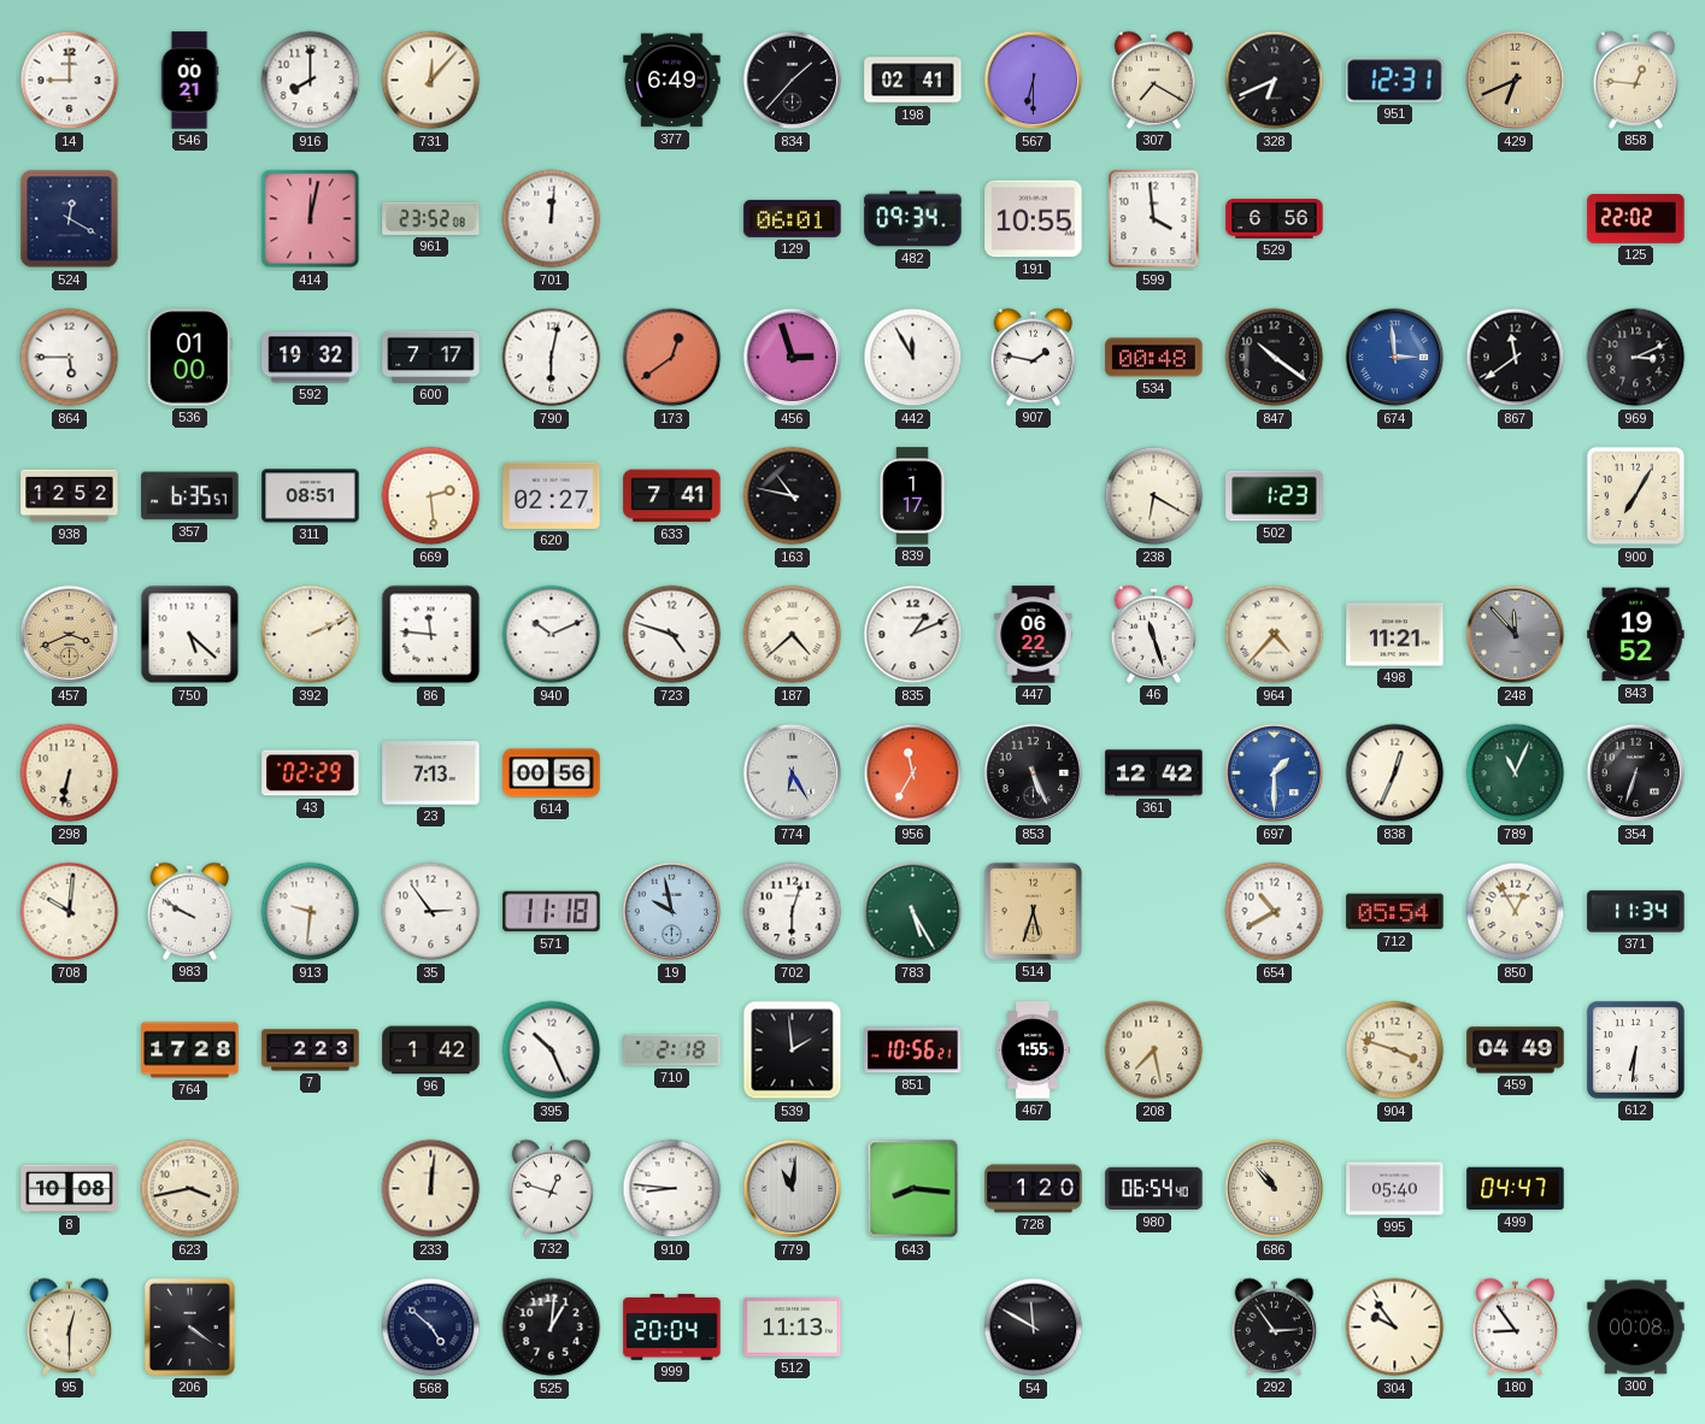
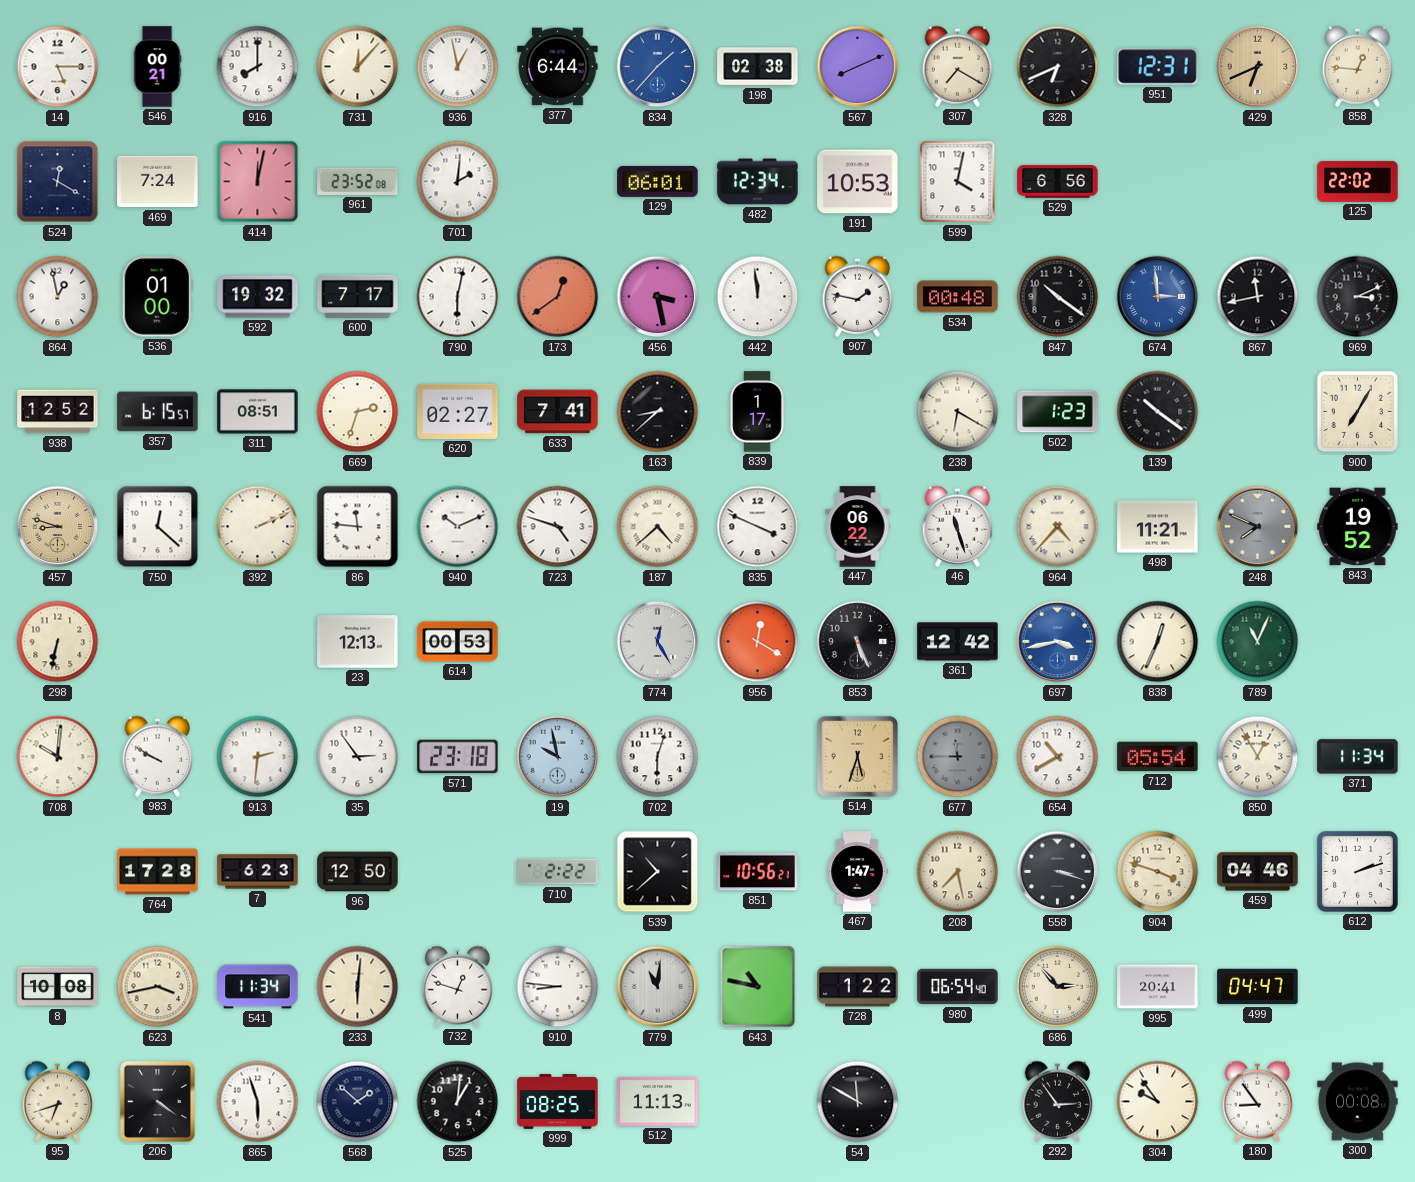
14: 9:00 -> 5:15
936: none -> 12:58
377: 6:49 -> 6:44
834 dial: black -> blue
198: 02:41 -> 02:38
567: 6:30 -> 8:11
469: none -> 7:24
701: 12:01 -> 2:01
482: 09:34 -> 12:34
191: 10:55 -> 10:53
599: 3:59 -> 4:02
864: 5:45 -> 12:58
456: 2:57 -> 3:28
442: 11:55 -> 11:59
867: 11:39 -> 11:43
357: 6:35 -> 6:15
669: 2:29 -> 2:33
163: 10:47 -> 8:38
139: none -> 10:21
457: 3:41 -> 8:48
750: 5:22 -> 12:22
835: 1:11 -> 3:49
248: 11:53 -> 7:49
43: 02:29 -> none
23: 7:13 -> 12:13
614: 00:56 -> 00:53
774: 6:25 -> 12:25
956: 11:35 -> 12:20
697: 1:30 -> 3:43
354: 6:33 -> none
913: 9:31 -> 2:31
571: 11:18 -> 23:18
783: 5:25 -> none
677: none -> 11:45
7: 2:23 -> 6:23
96: 1:42 -> 12:50
395: 10:26 -> none
710: 2:18 -> 2:22
539: 1:59 -> 10:38
467: 1:55 -> 1:47
558: none -> 3:18
459: 04:49 -> 04:46
612: 6:31 -> 2:12
541: none -> 11:34
233: 12:01 -> 6:01
643: 8:16 -> 10:47
728: 1:20 -> 1:22
686: 10:53 -> 2:53
995: 05:40 -> 20:41
95: 12:30 -> 6:42
865: none -> 5:57
568: 4:52 -> 1:52
999: 20:04 -> 08:25
